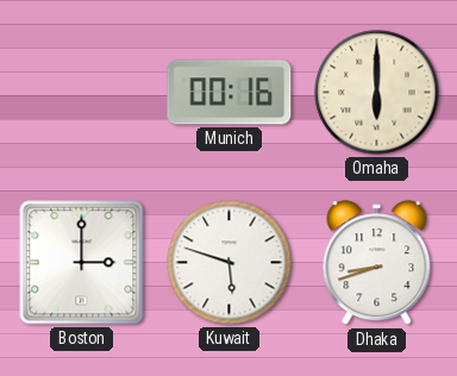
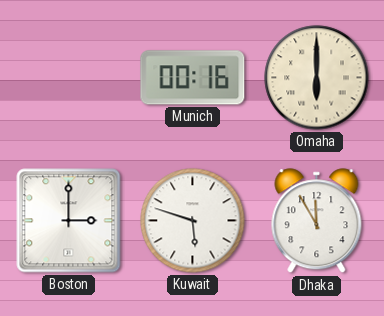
Dhaka: 8:42 -> 11:55
